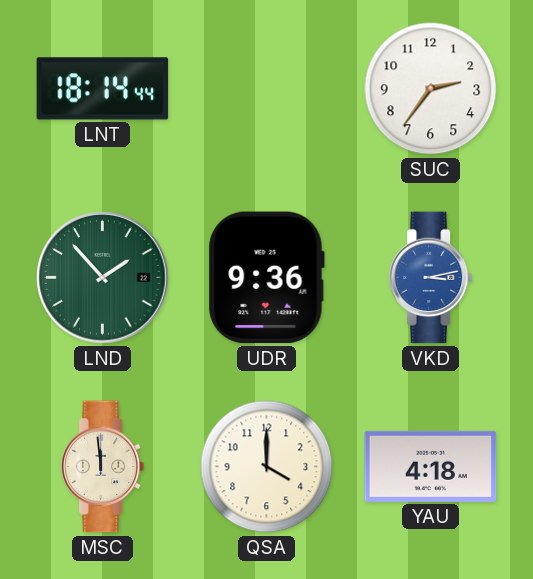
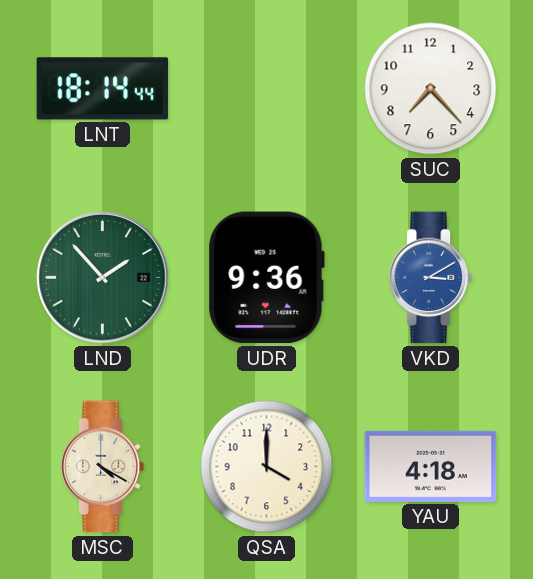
SUC: 2:36 -> 7:23
VKD: 3:13 -> 3:10
MSC: 11:59 -> 4:20
